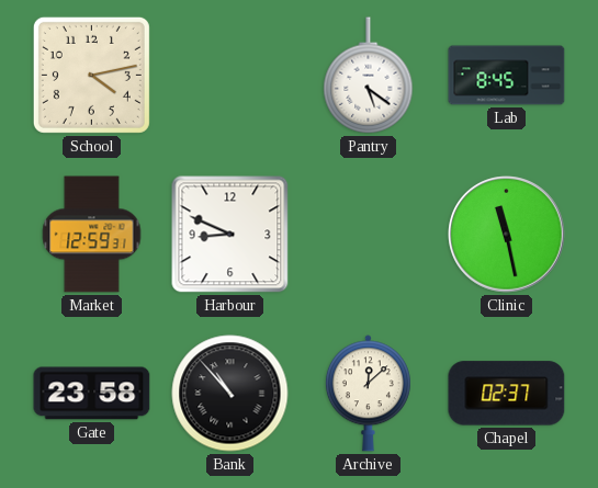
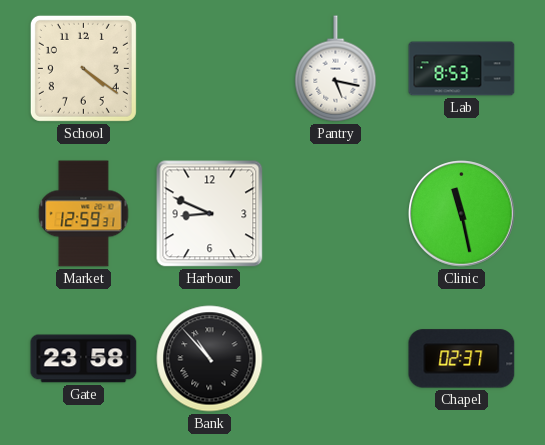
School: 4:13 -> 4:21
Pantry: 5:21 -> 5:17
Lab: 8:45 -> 8:53
Archive: 12:08 -> none
